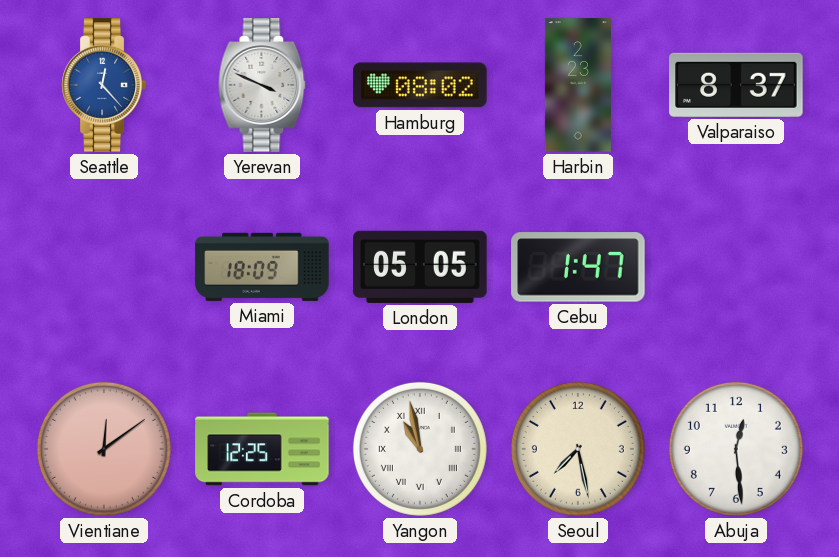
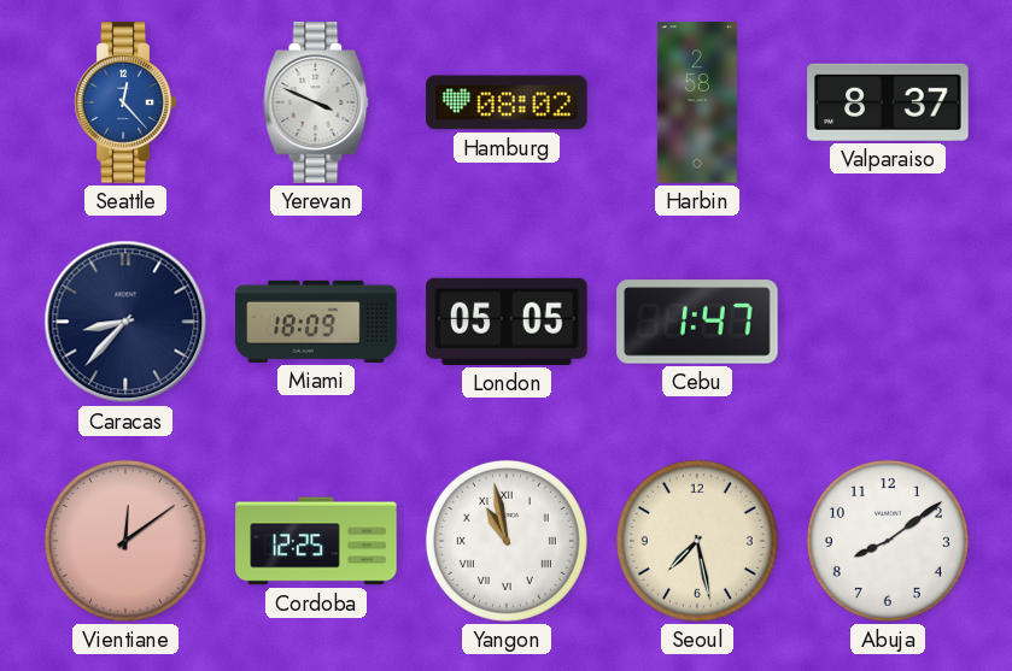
Harbin: 2:23 -> 2:58
Caracas: none -> 8:37
Abuja: 12:29 -> 8:09
